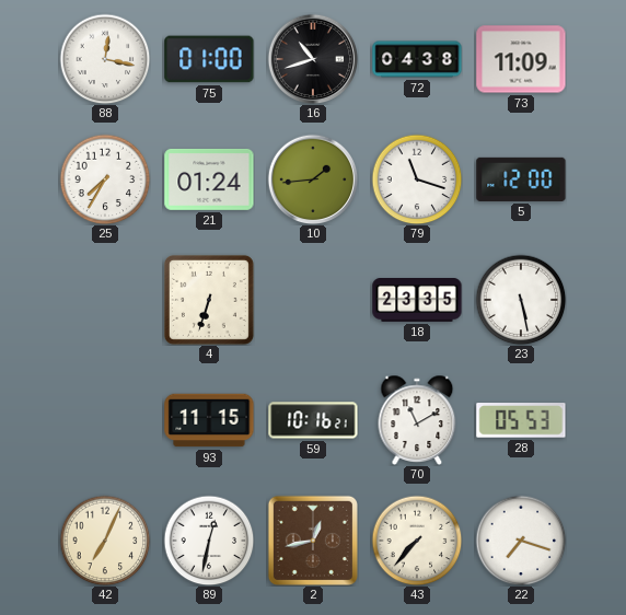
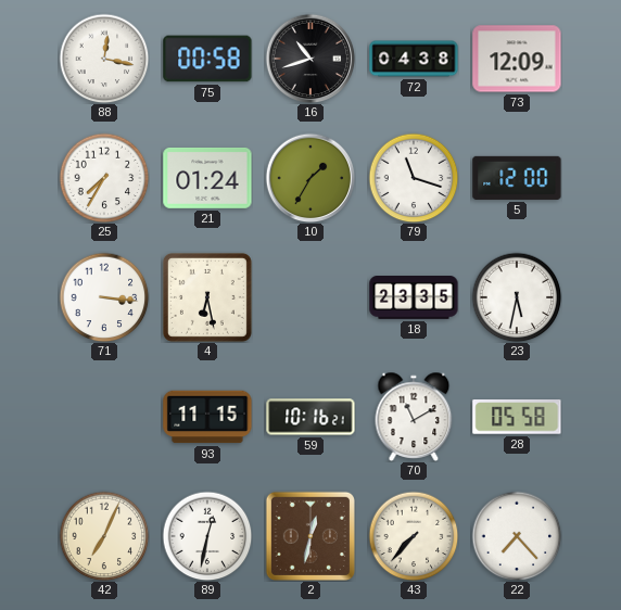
75: 01:00 -> 00:58
73: 11:09 -> 12:09
10: 1:44 -> 1:35
71: none -> 3:16
4: 6:33 -> 6:28
23: 5:28 -> 5:32
28: 05:53 -> 05:58
2: 12:43 -> 12:32
22: 7:18 -> 7:23
